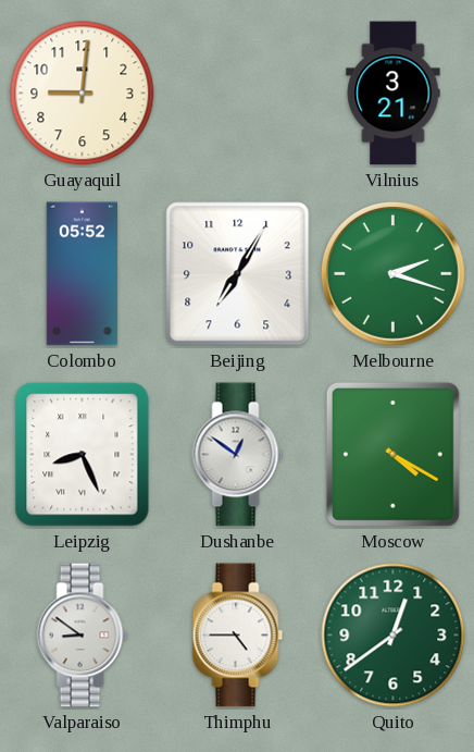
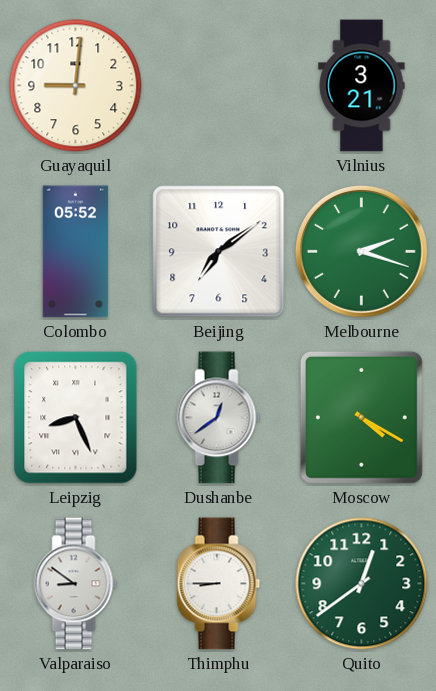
Beijing: 7:05 -> 7:09
Dushanbe: 12:51 -> 12:39
Thimphu: 4:45 -> 8:45
